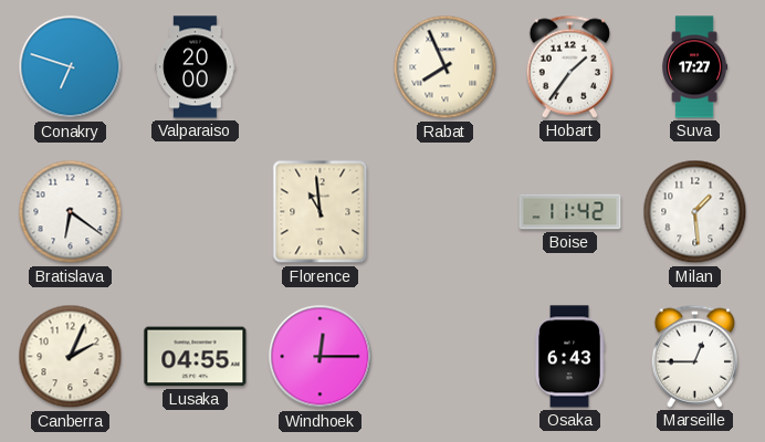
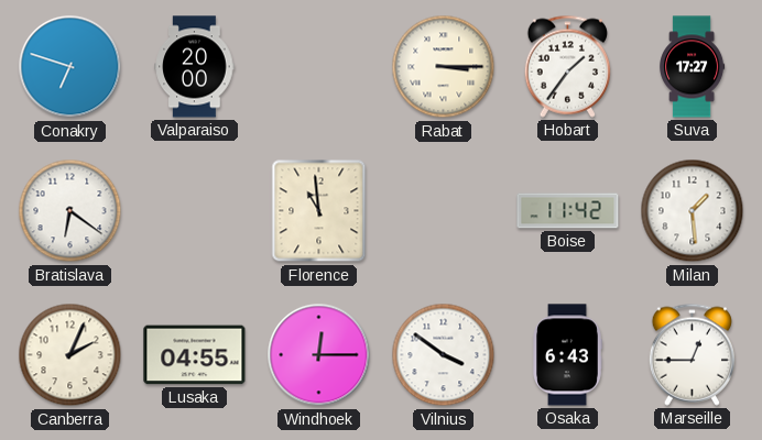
Rabat: 7:56 -> 3:15
Vilnius: none -> 3:51
